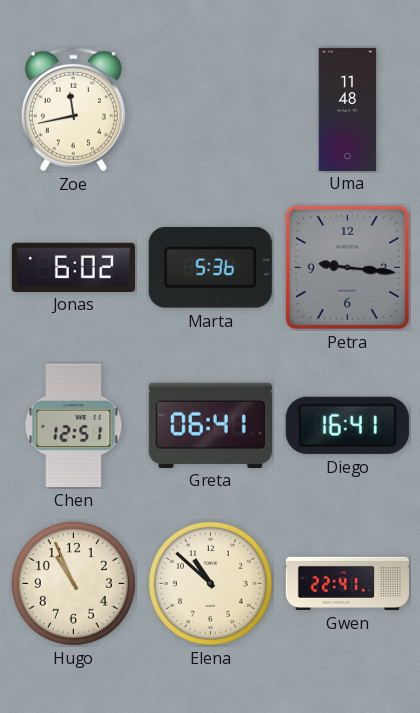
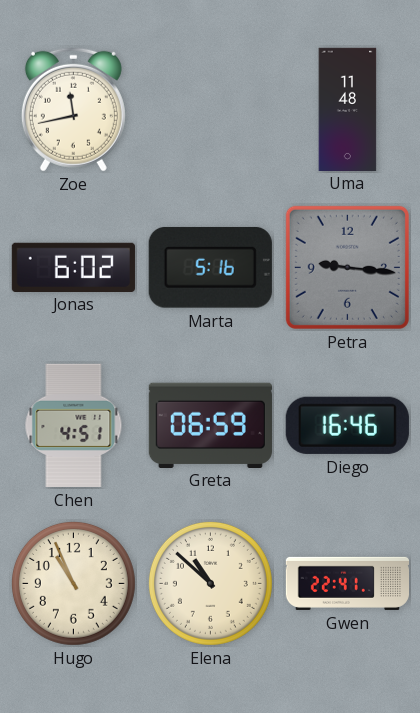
Marta: 5:36 -> 5:16
Chen: 12:51 -> 4:51
Greta: 06:41 -> 06:59
Diego: 16:41 -> 16:46
